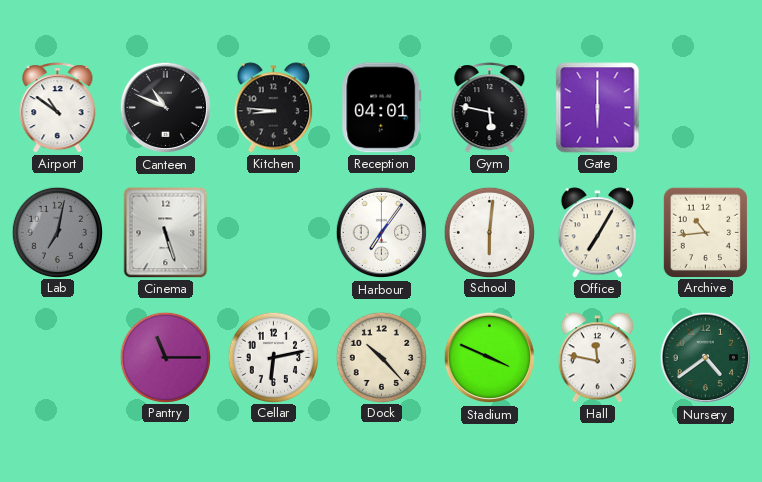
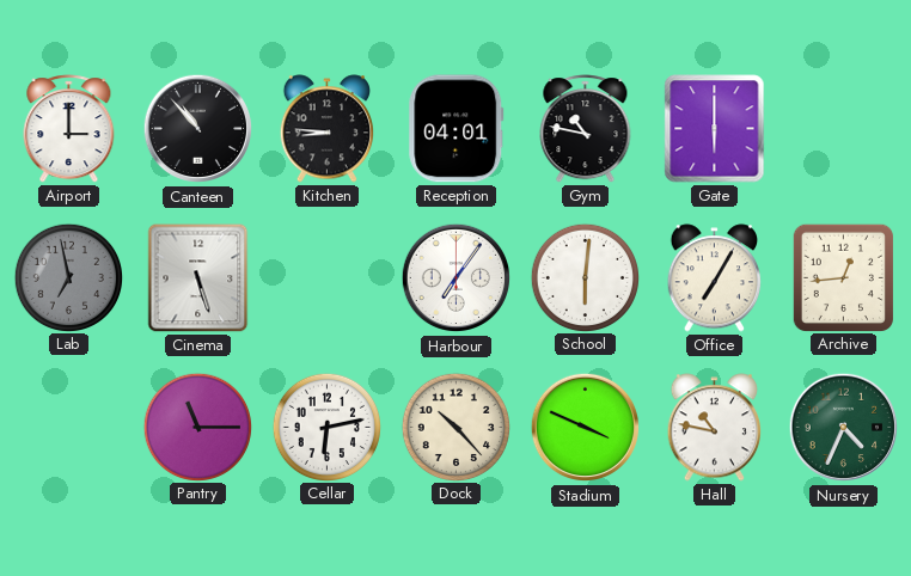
Airport: 10:51 -> 3:00
Canteen: 10:49 -> 10:53
Gym: 5:47 -> 10:47
Lab: 7:02 -> 6:58
Archive: 10:44 -> 12:44
Hall: 11:47 -> 10:47
Nursery: 4:39 -> 4:34
